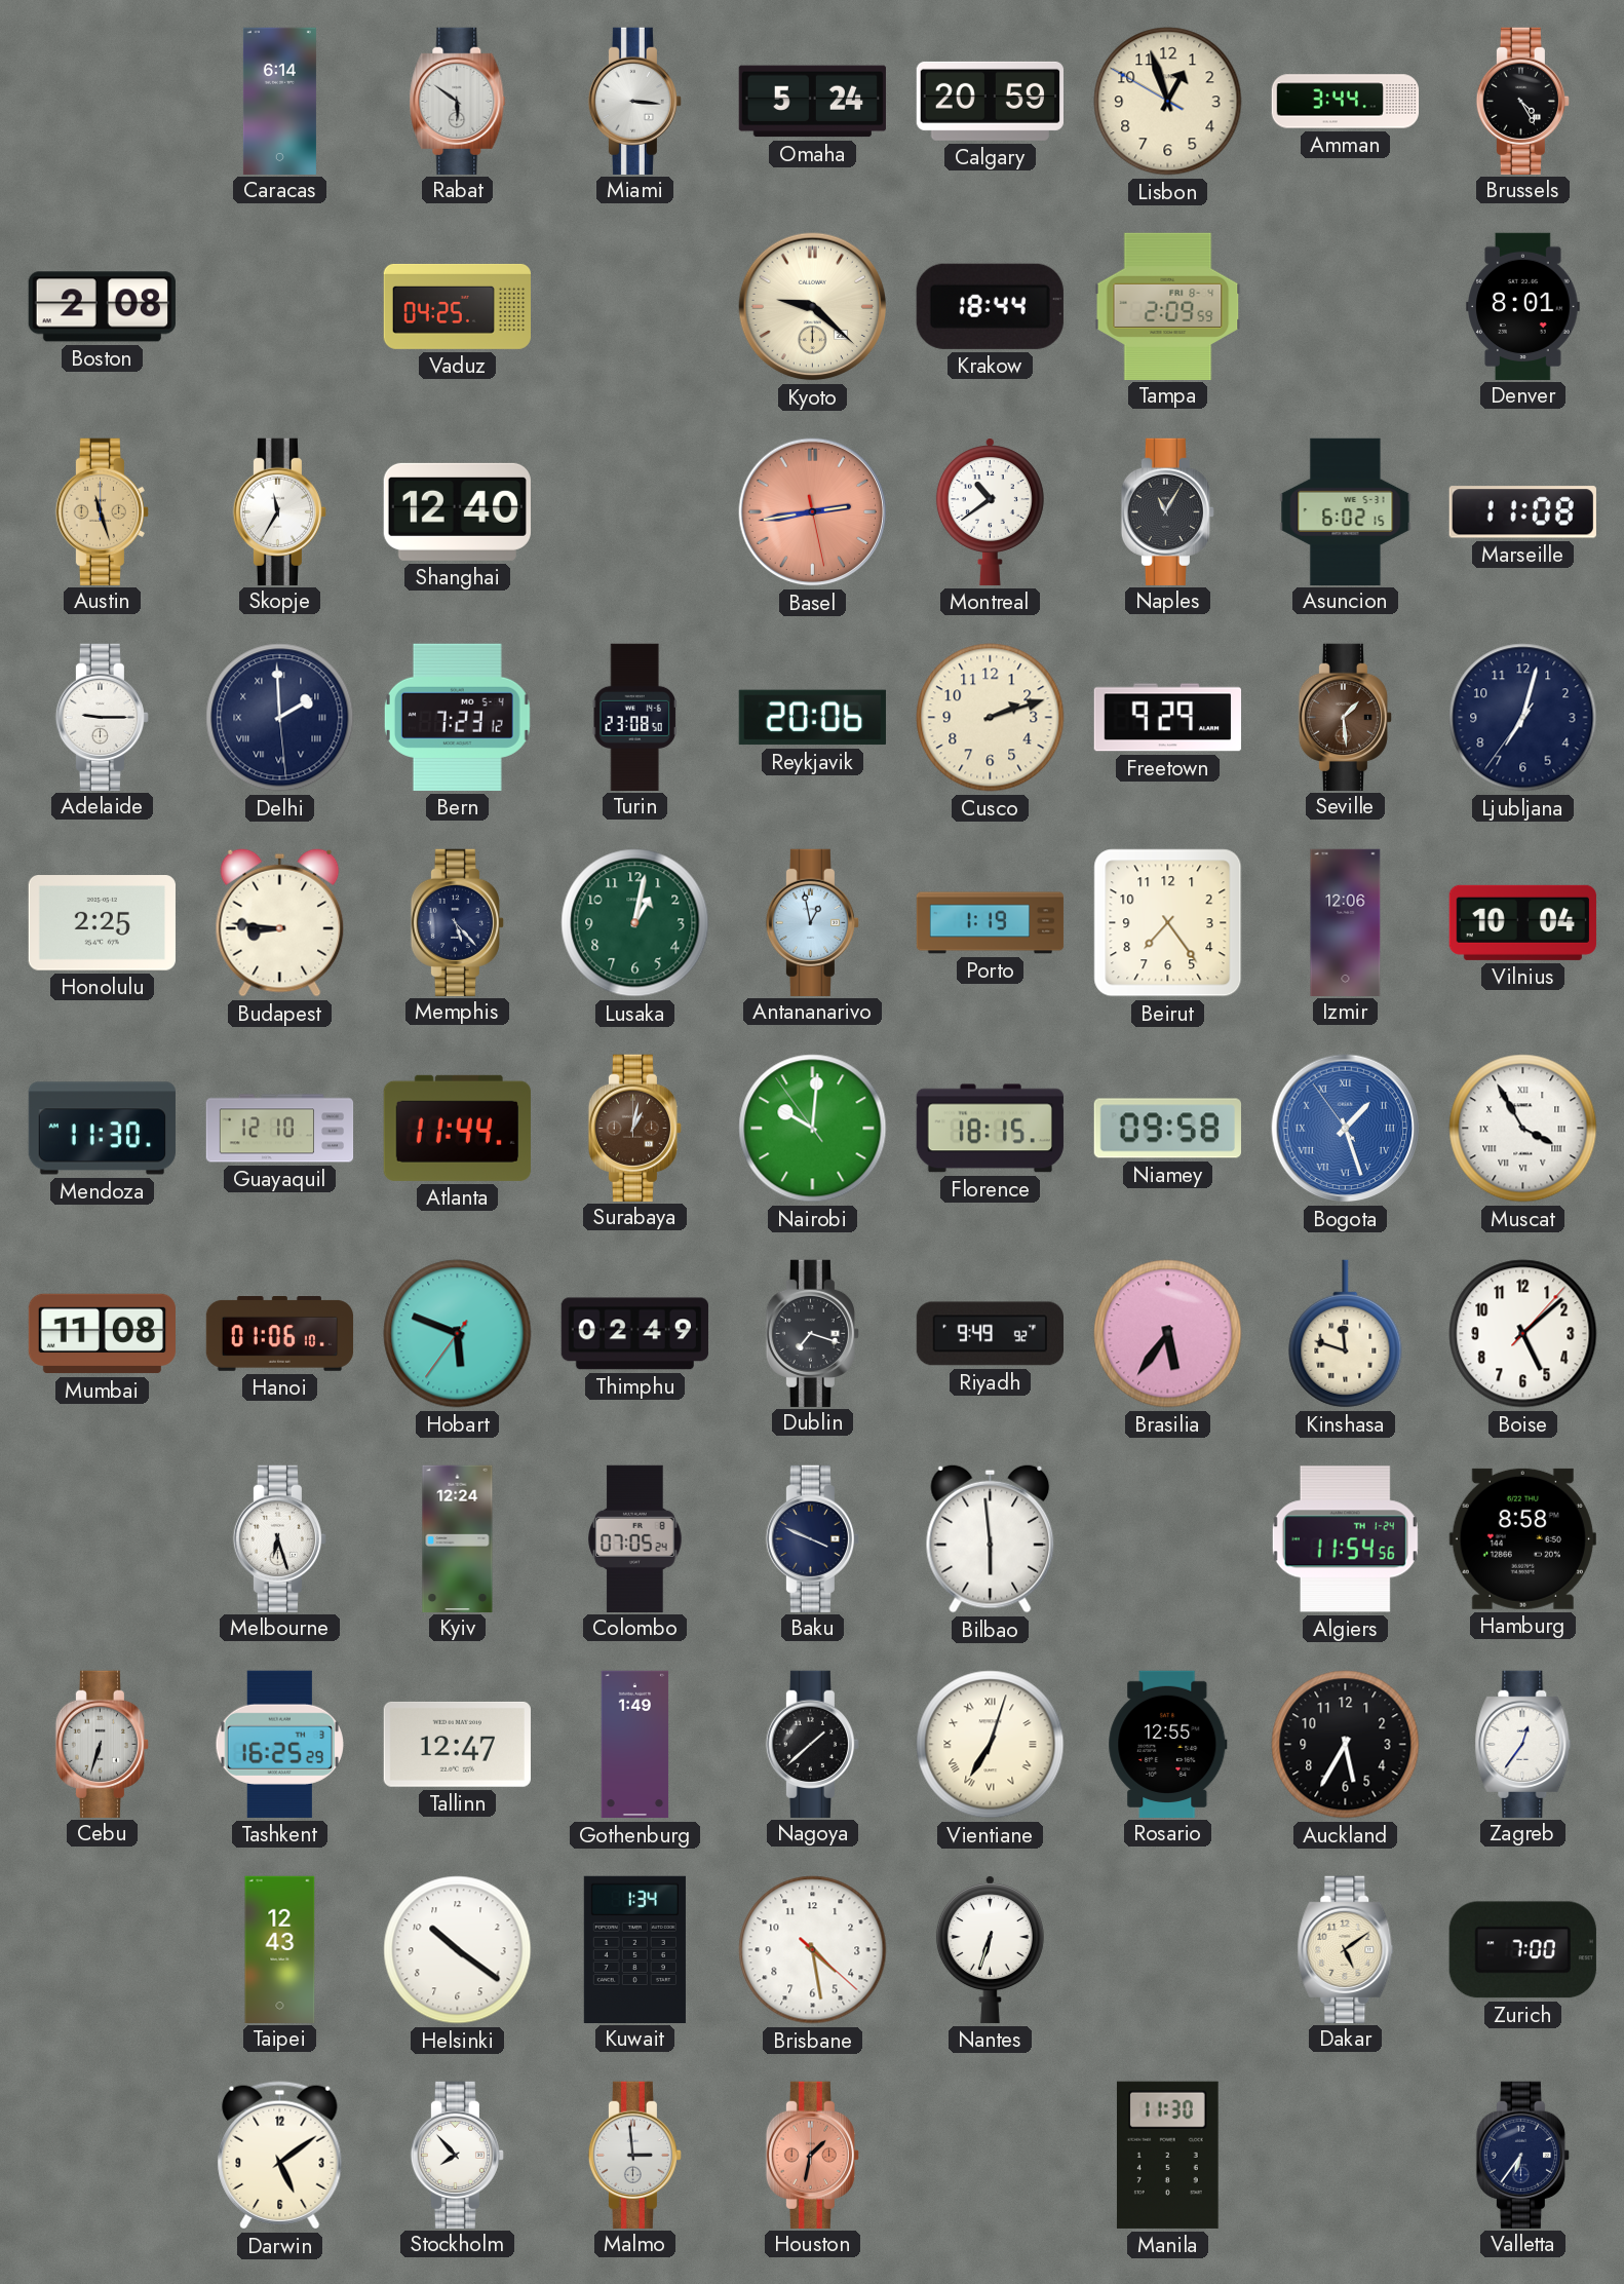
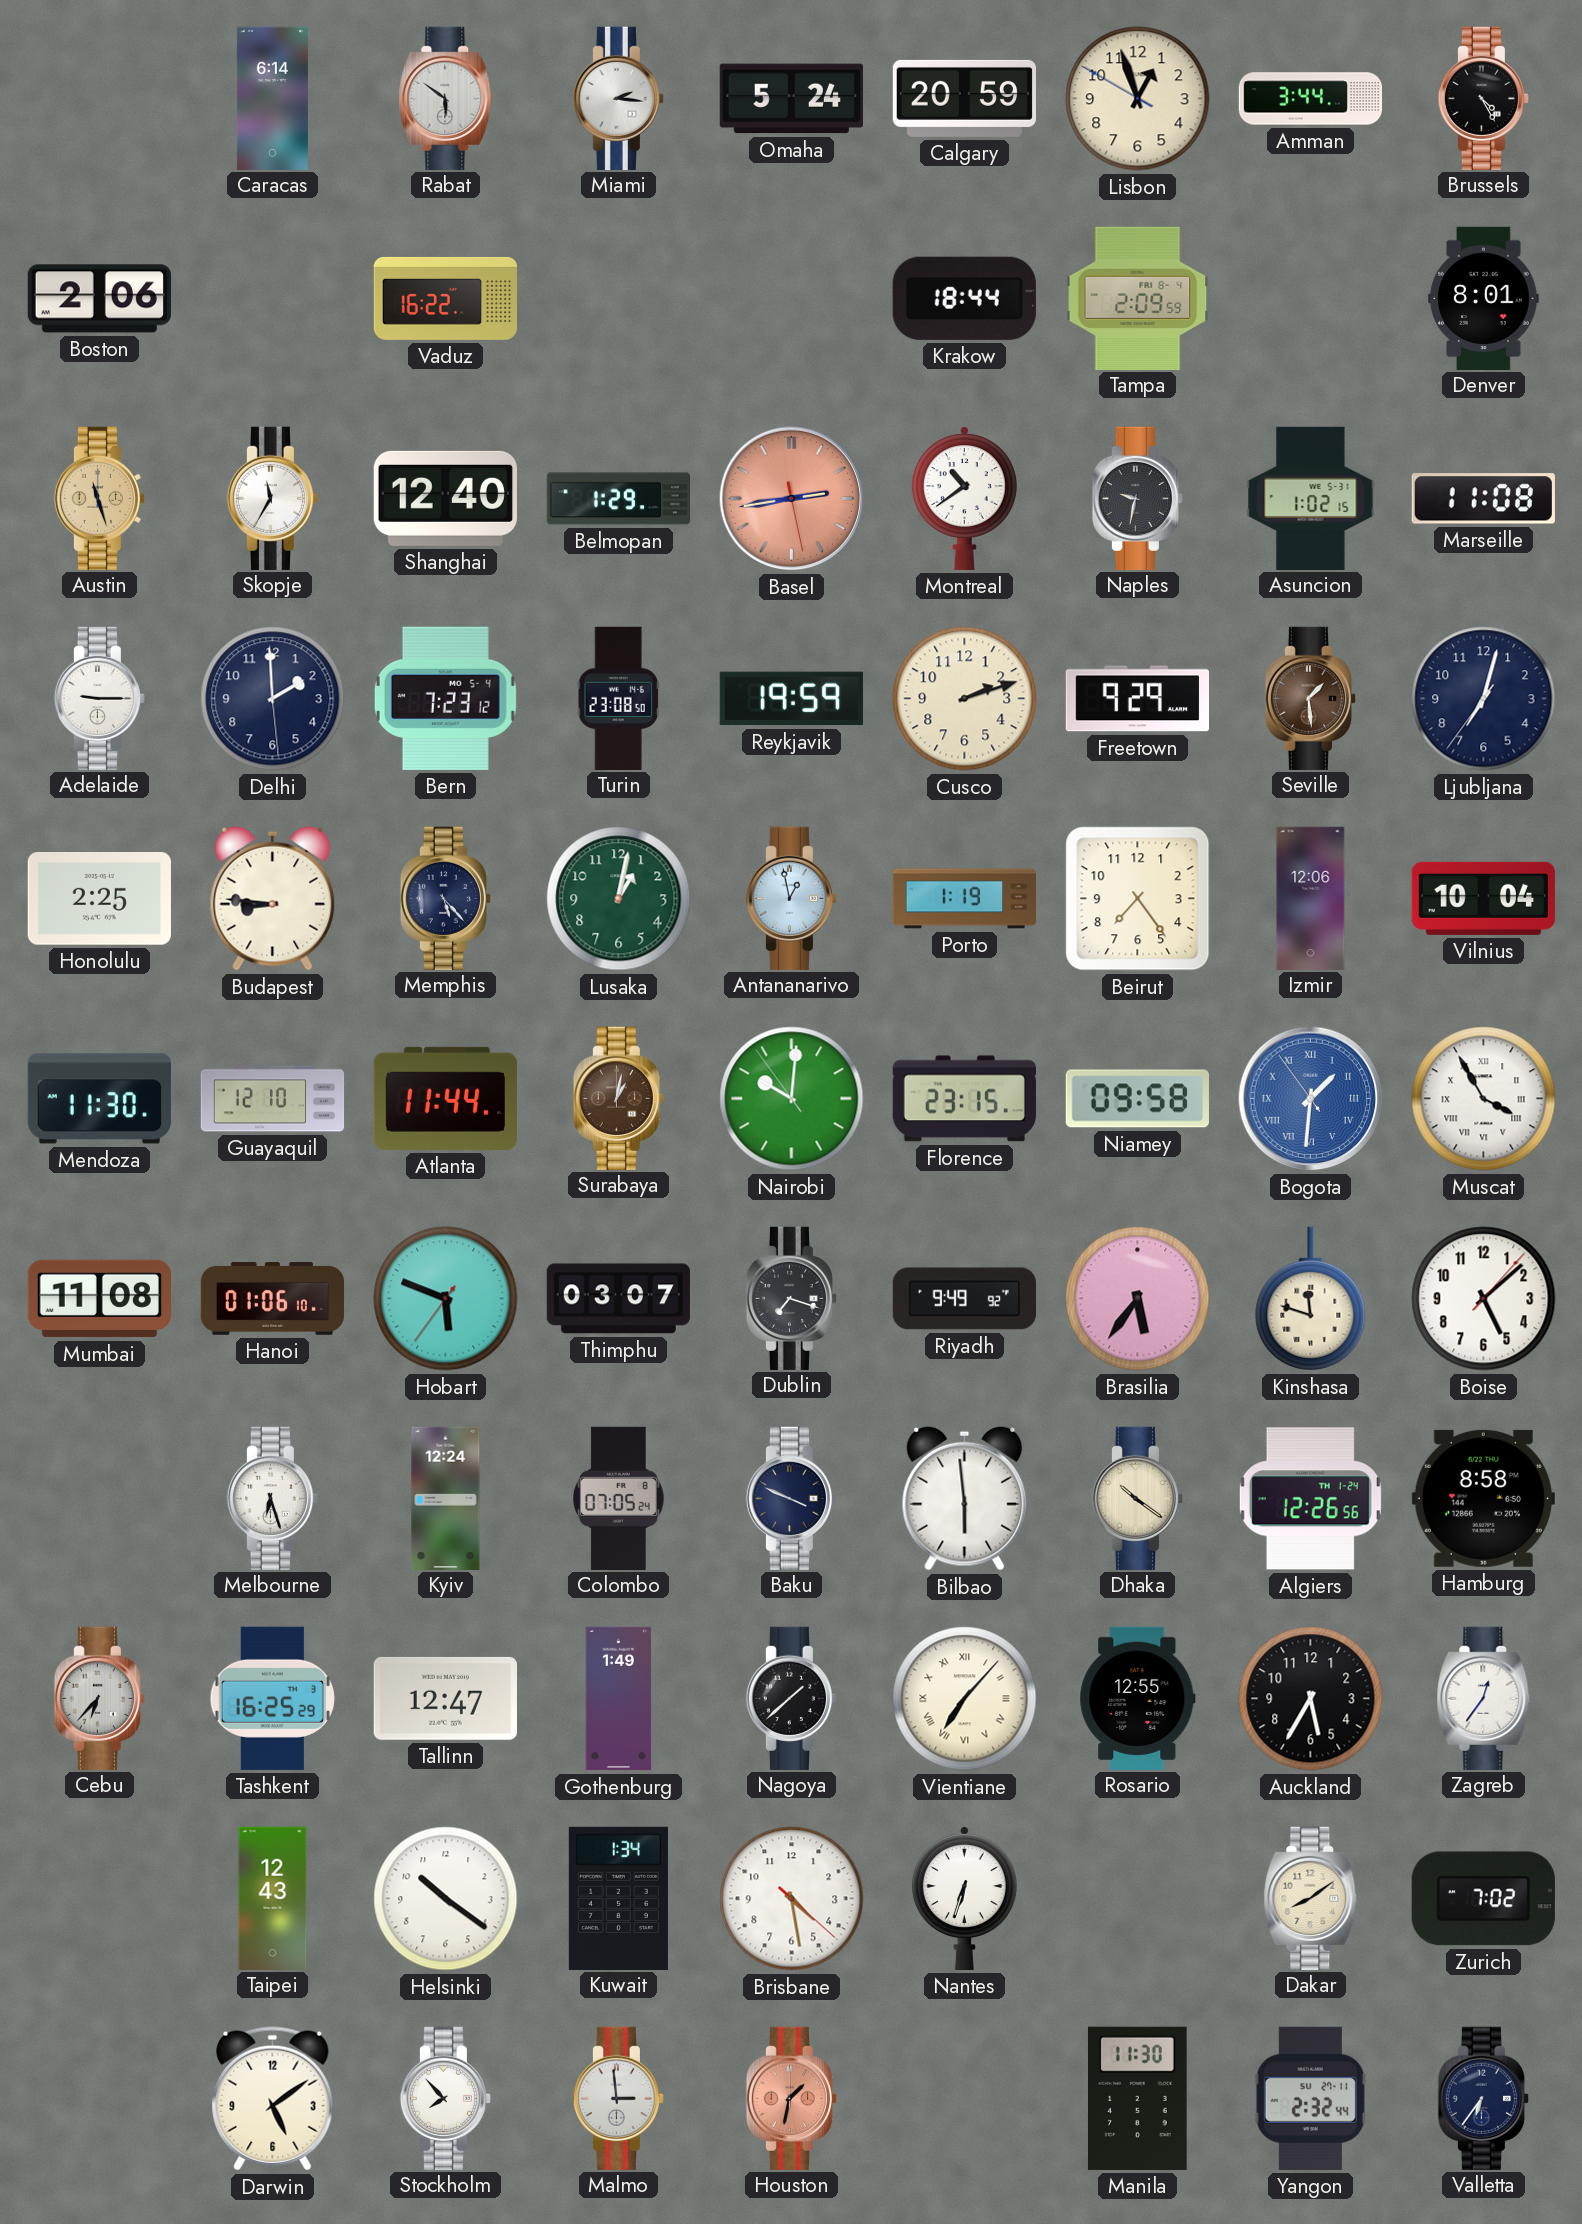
Miami: 3:16 -> 2:16
Boston: 2:08 -> 2:06
Vaduz: 04:25 -> 16:22
Kyoto: 9:22 -> none
Belmopan: none -> 1:29
Naples: 11:05 -> 9:32
Asuncion: 6:02 -> 1:02
Delhi numerals: Roman -> Arabic
Reykjavik: 20:06 -> 19:59
Florence: 18:15 -> 23:15
Bogota: 1:26 -> 1:30
Thimphu: 02:49 -> 03:07
Dhaka: none -> 10:21
Algiers: 11:54 -> 12:26
Cebu: 6:33 -> 6:37
Vientiane: 7:03 -> 7:07
Dakar: 5:09 -> 8:09
Zurich: 7:00 -> 7:02
Yangon: none -> 2:32
